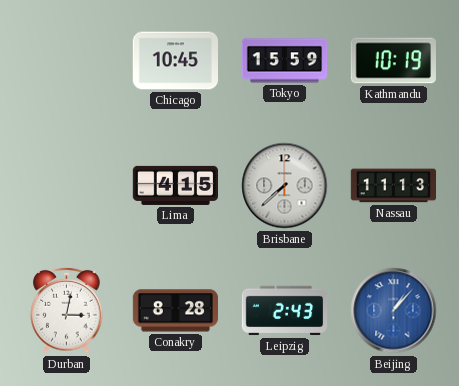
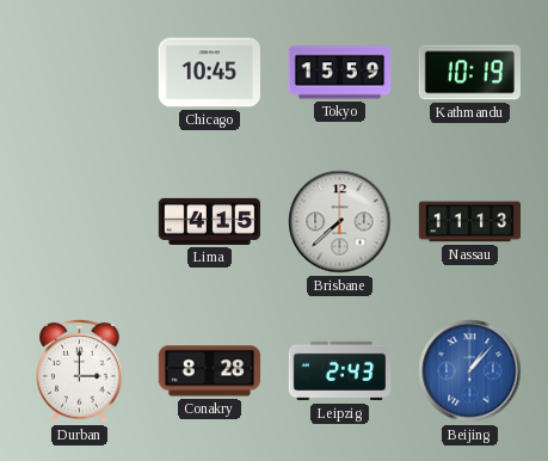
Durban: 3:02 -> 3:00
